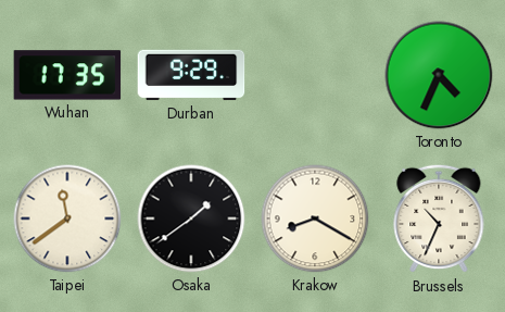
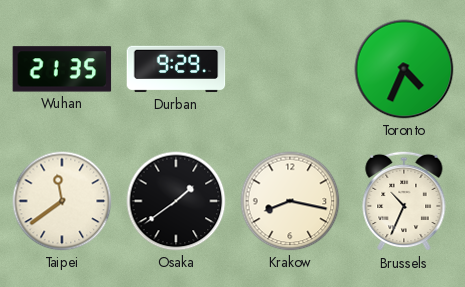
Wuhan: 17:35 -> 21:35
Krakow: 8:20 -> 8:17
